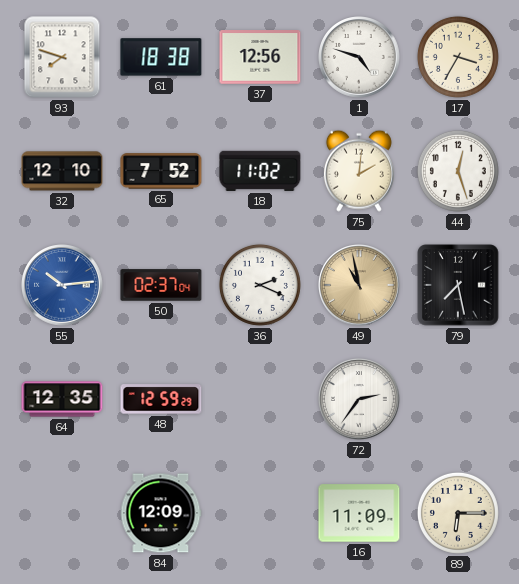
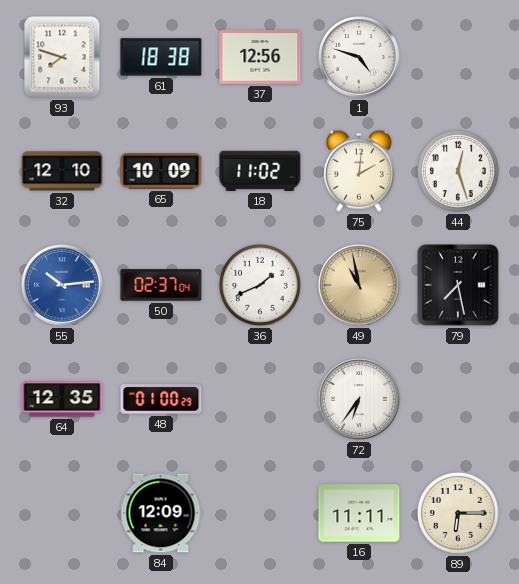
17: 3:35 -> none
65: 7:52 -> 10:09
36: 2:19 -> 1:41
48: 12:59 -> 01:00
72: 2:36 -> 6:36
16: 11:09 -> 11:11
